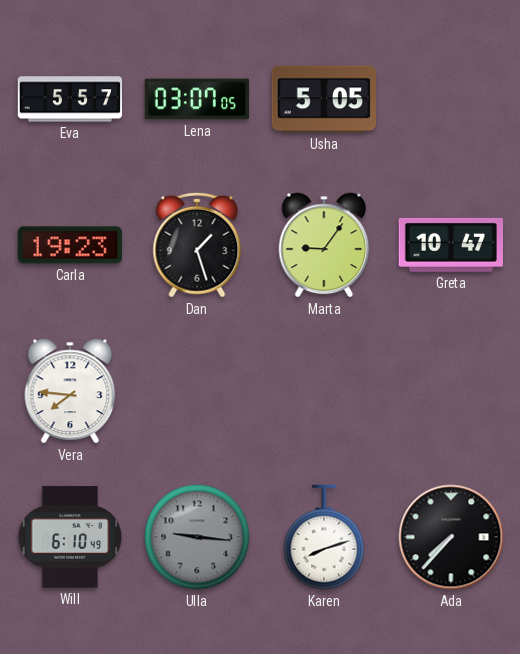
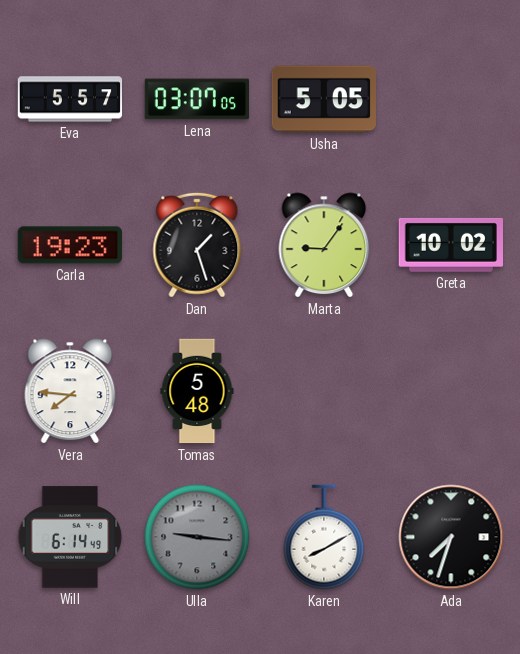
Greta: 10:47 -> 10:02
Tomas: none -> 5:48
Will: 6:10 -> 6:14
Karen: 8:12 -> 8:10
Ada: 7:37 -> 7:33
